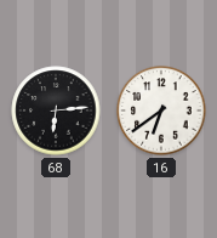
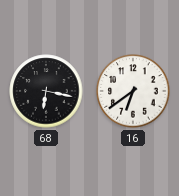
68: 6:14 -> 6:17
